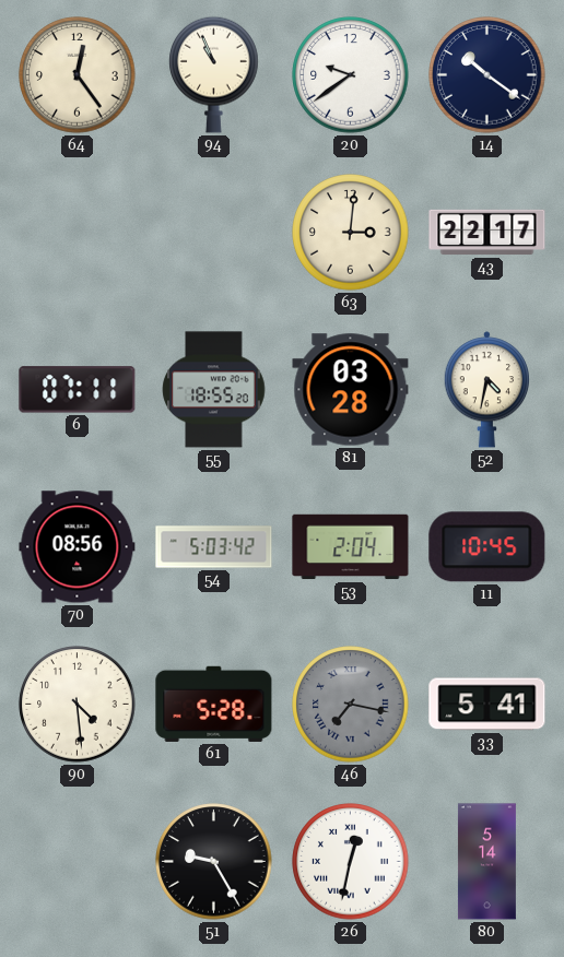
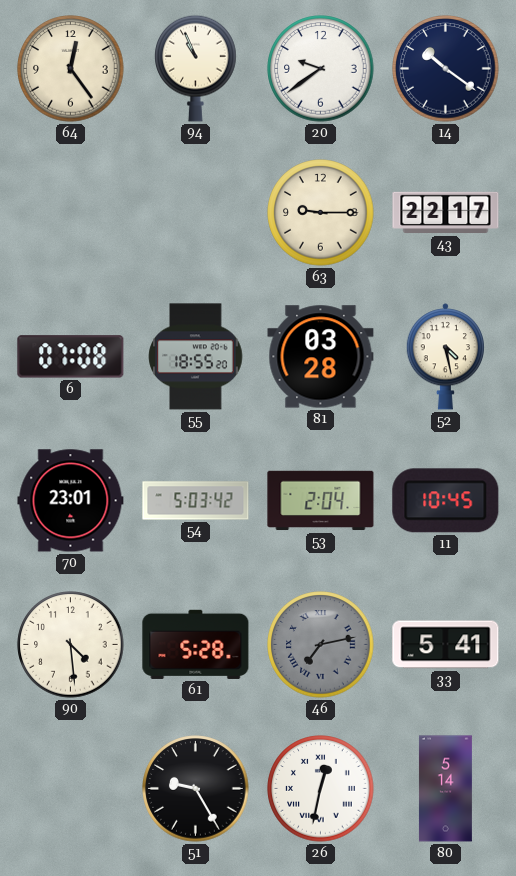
63: 3:01 -> 9:15
6: 07:11 -> 07:08
52: 4:32 -> 4:28
70: 08:56 -> 23:01
46: 7:17 -> 7:13
